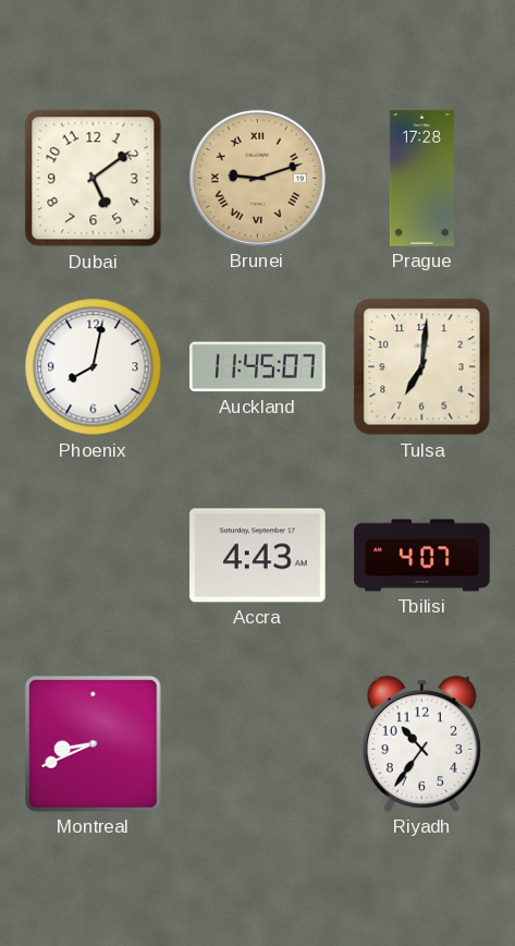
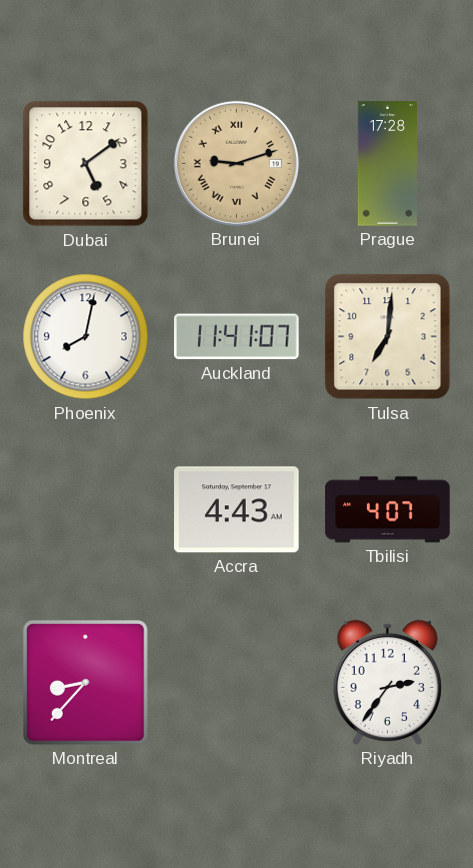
Auckland: 11:45 -> 11:41
Montreal: 8:41 -> 8:37
Riyadh: 10:36 -> 2:36
